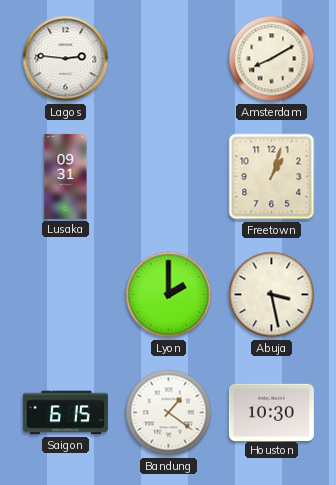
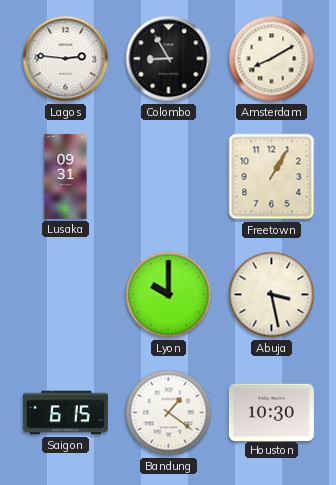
Colombo: none -> 8:55
Freetown: 1:03 -> 1:05
Lyon: 2:00 -> 10:00
